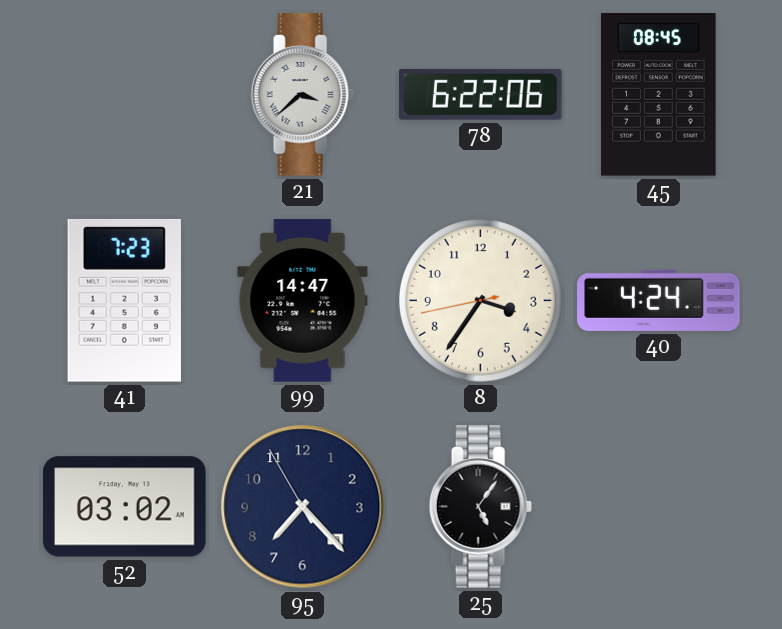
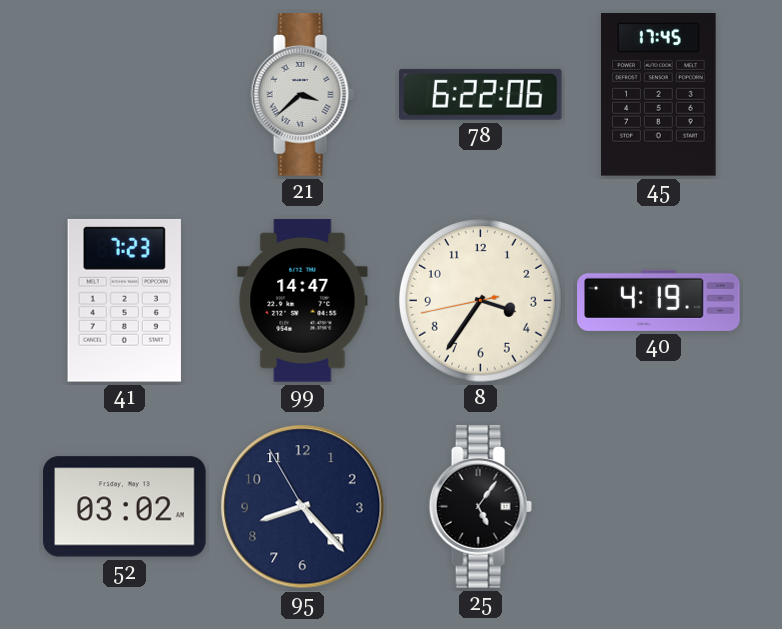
45: 08:45 -> 17:45
40: 4:24 -> 4:19
95: 7:22 -> 8:22
